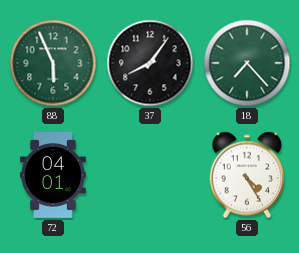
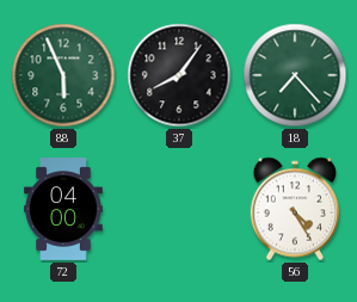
72: 04:01 -> 04:00
